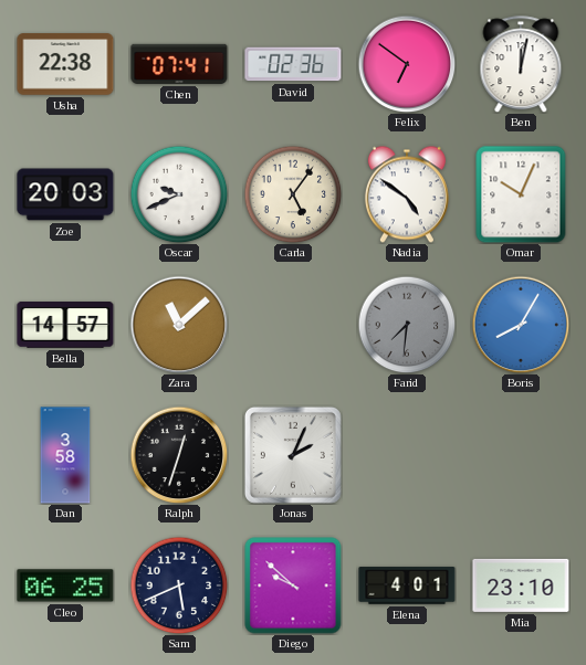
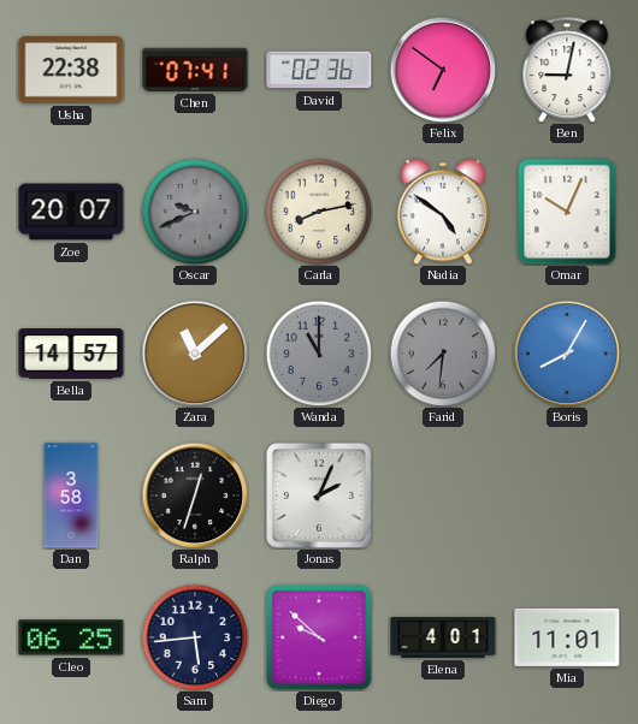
Ben: 12:02 -> 9:02
Zoe: 20:03 -> 20:07
Oscar dial: white -> grey
Carla: 5:06 -> 8:13
Wanda: none -> 11:00
Sam: 5:41 -> 5:44
Mia: 23:10 -> 11:01
